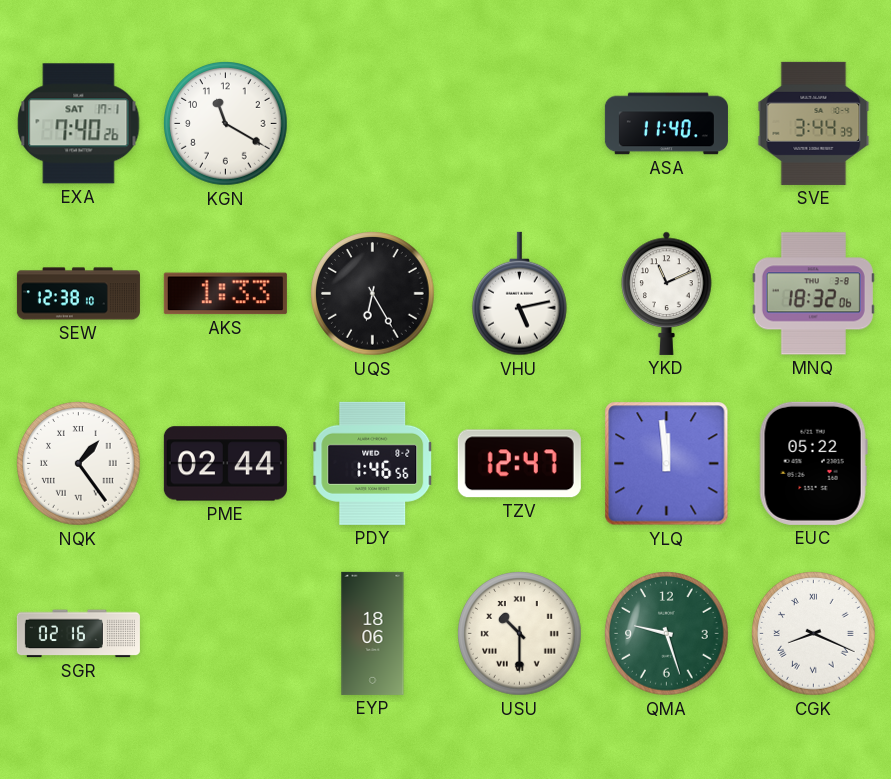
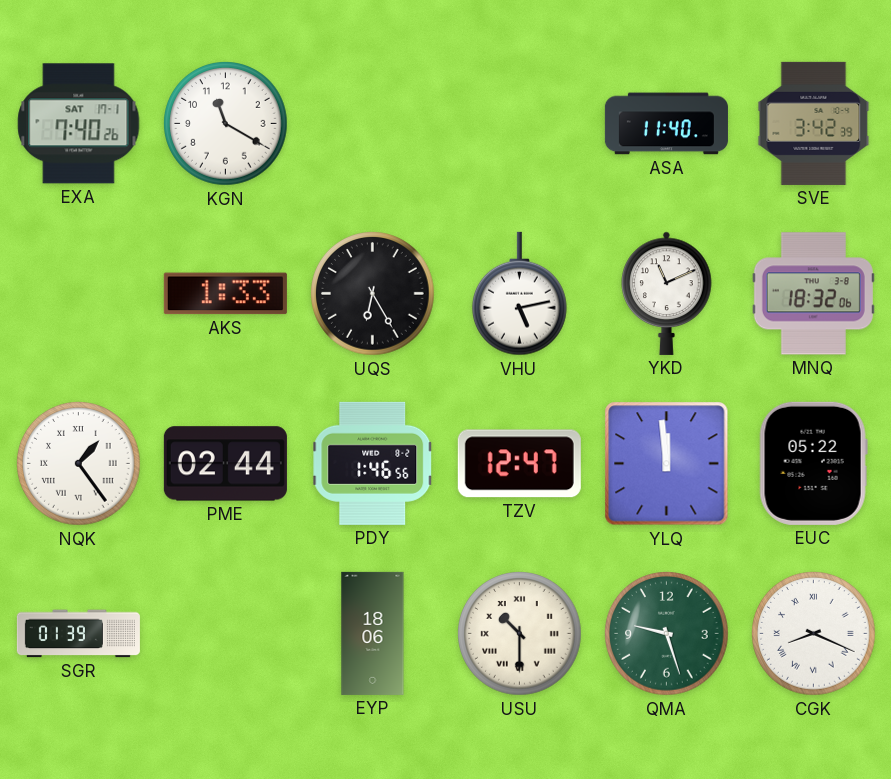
SVE: 3:44 -> 3:42
SEW: 12:38 -> none
SGR: 02:16 -> 01:39
